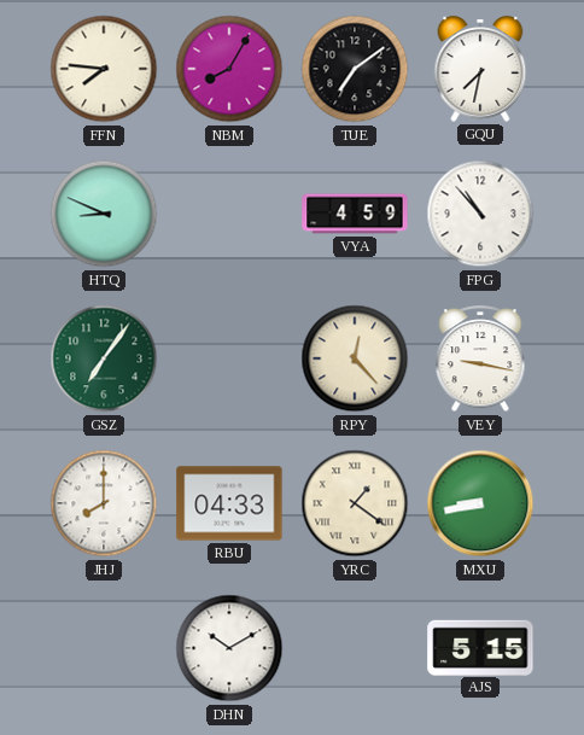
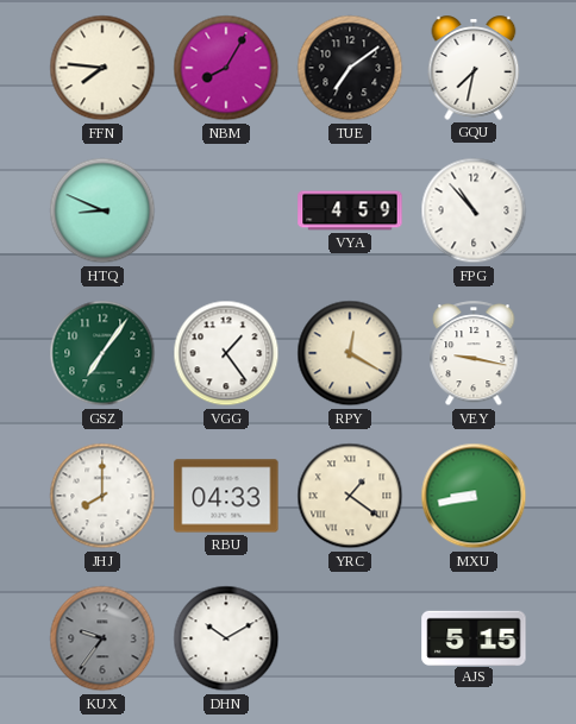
VGG: none -> 1:24
RPY: 12:23 -> 12:20
KUX: none -> 9:36
